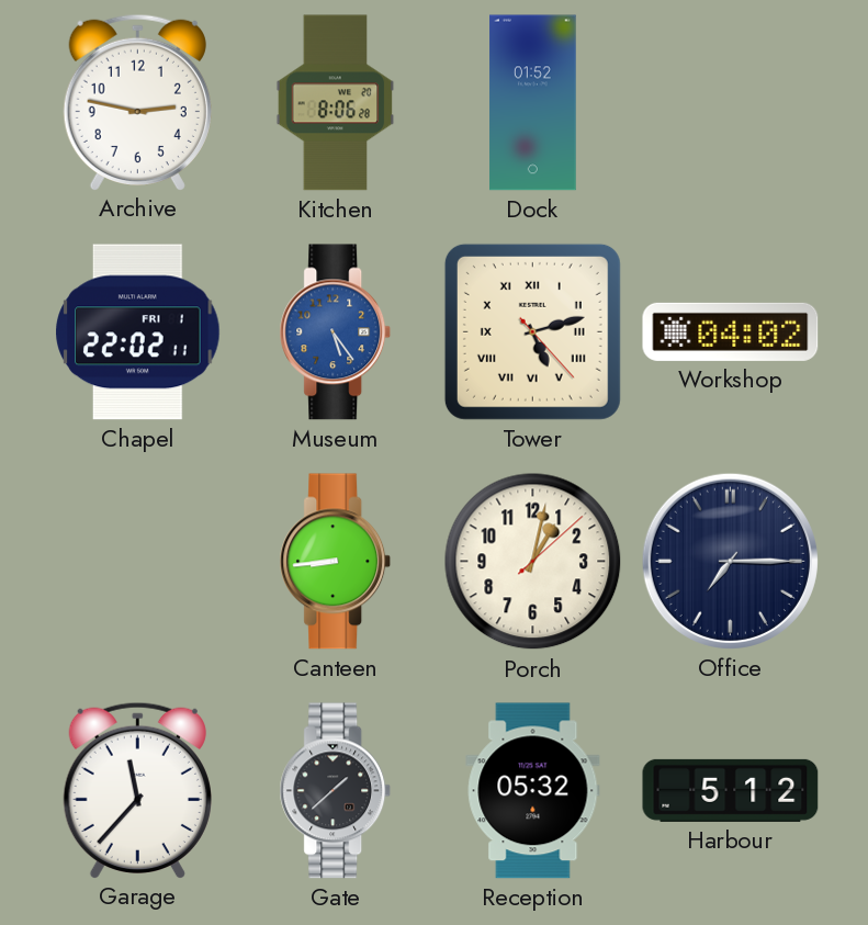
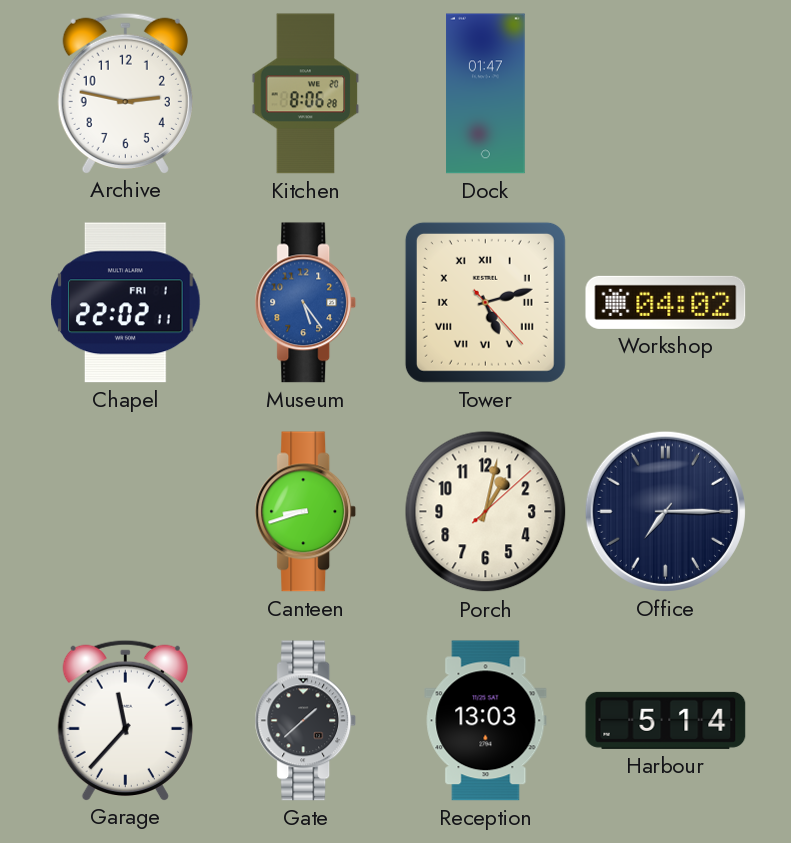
Dock: 01:52 -> 01:47
Canteen: 8:44 -> 8:42
Reception: 05:32 -> 13:03
Harbour: 5:12 -> 5:14
